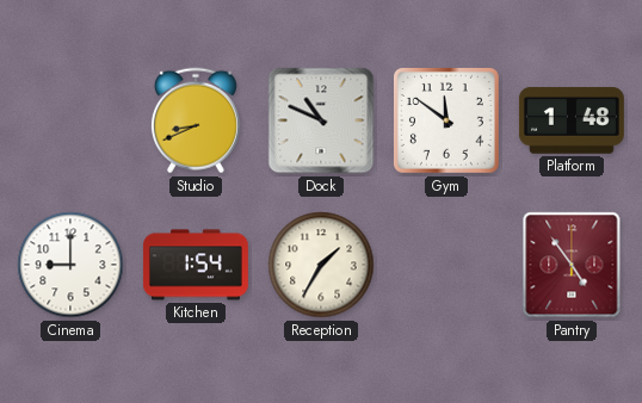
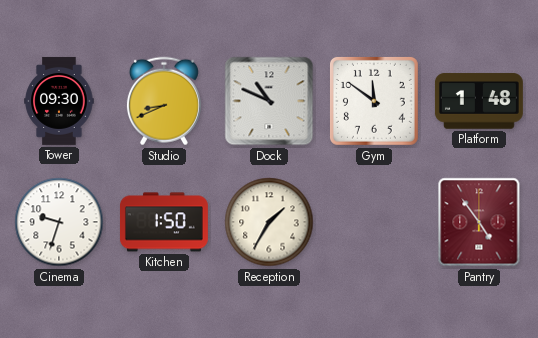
Tower: none -> 09:30
Cinema: 9:00 -> 9:33
Kitchen: 1:54 -> 1:50
